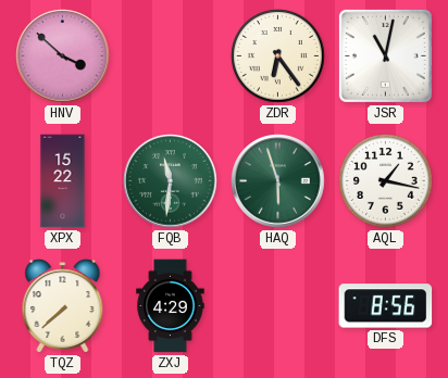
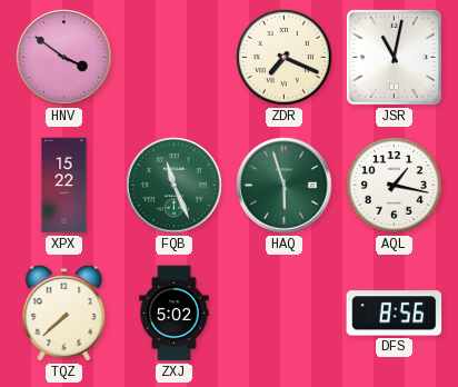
HNV: 3:52 -> 3:51
ZDR: 6:24 -> 7:19
FQB: 11:31 -> 11:26
ZXJ: 4:29 -> 5:02
